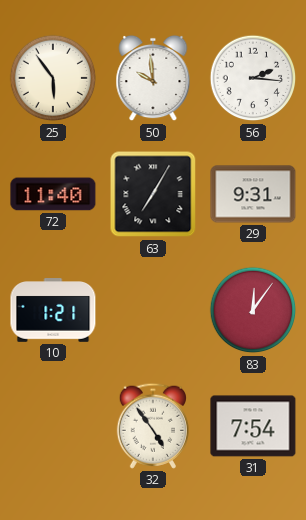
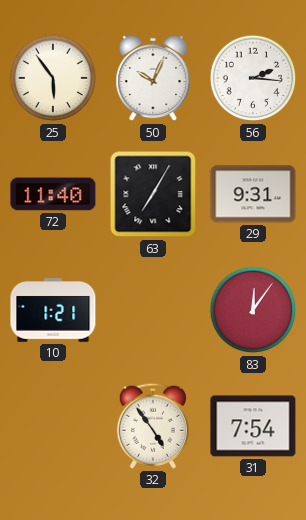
50: 9:59 -> 10:04
